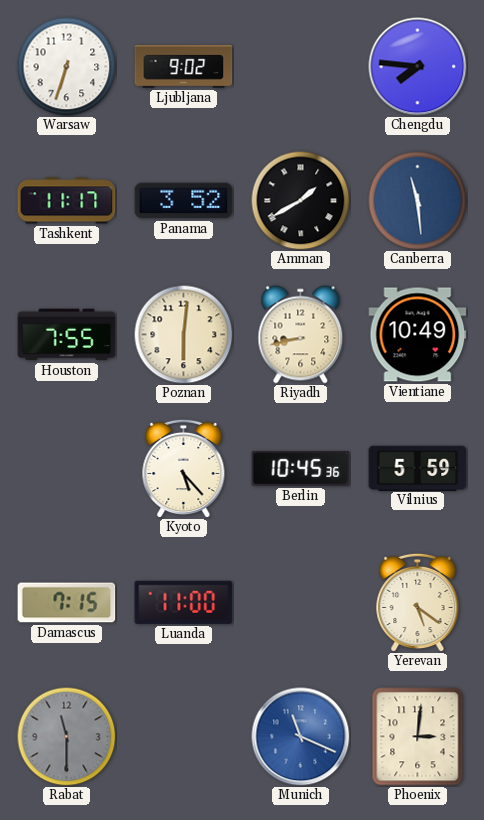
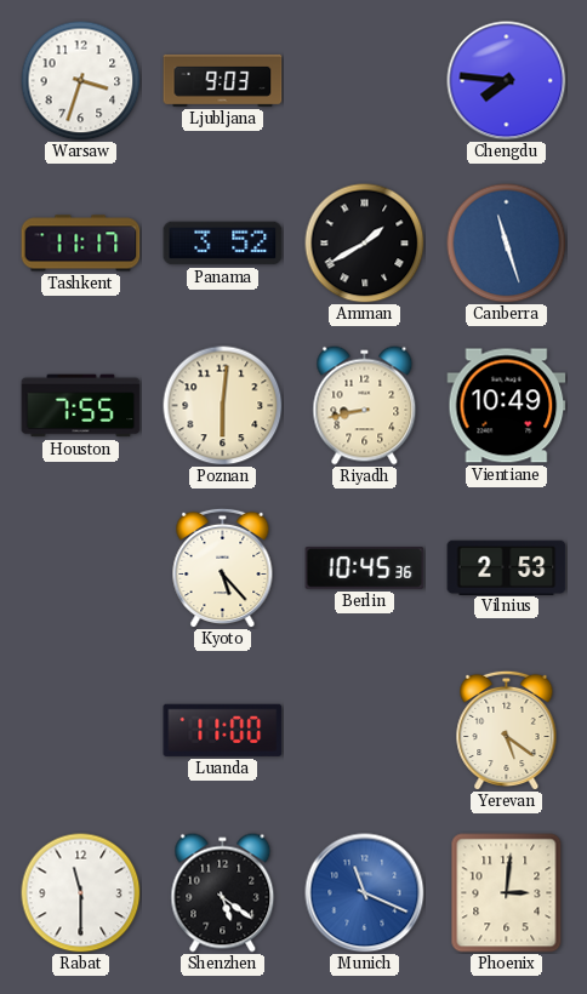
Warsaw: 6:33 -> 3:33
Ljubljana: 9:02 -> 9:03
Canberra: 11:29 -> 11:27
Vilnius: 5:59 -> 2:53
Damascus: 7:15 -> none
Rabat dial: grey -> white
Shenzhen: none -> 5:21
